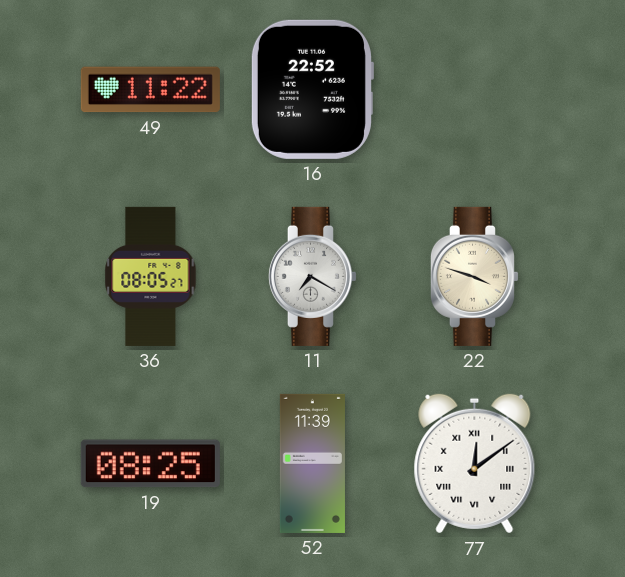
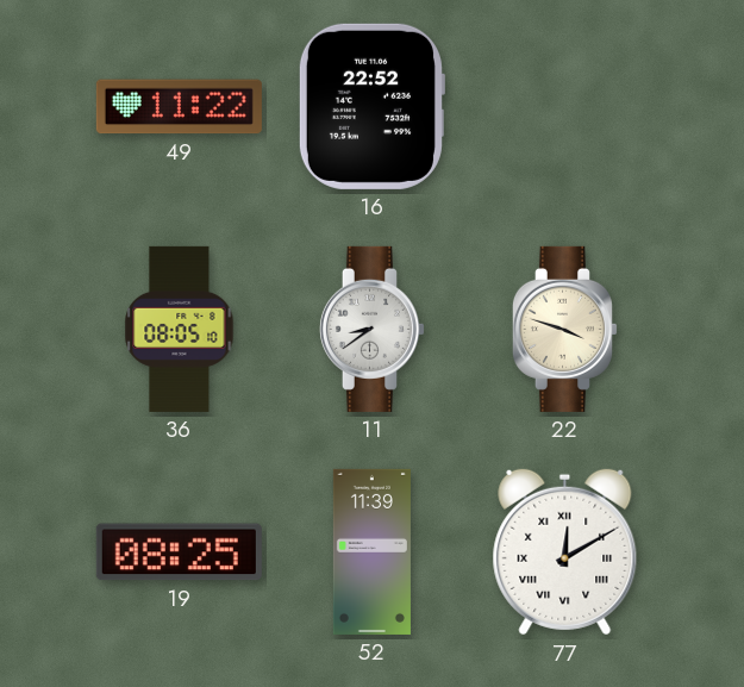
36: 08:05:27 -> 08:05:10
11: 7:20 -> 8:39
77: 12:09 -> 12:10
